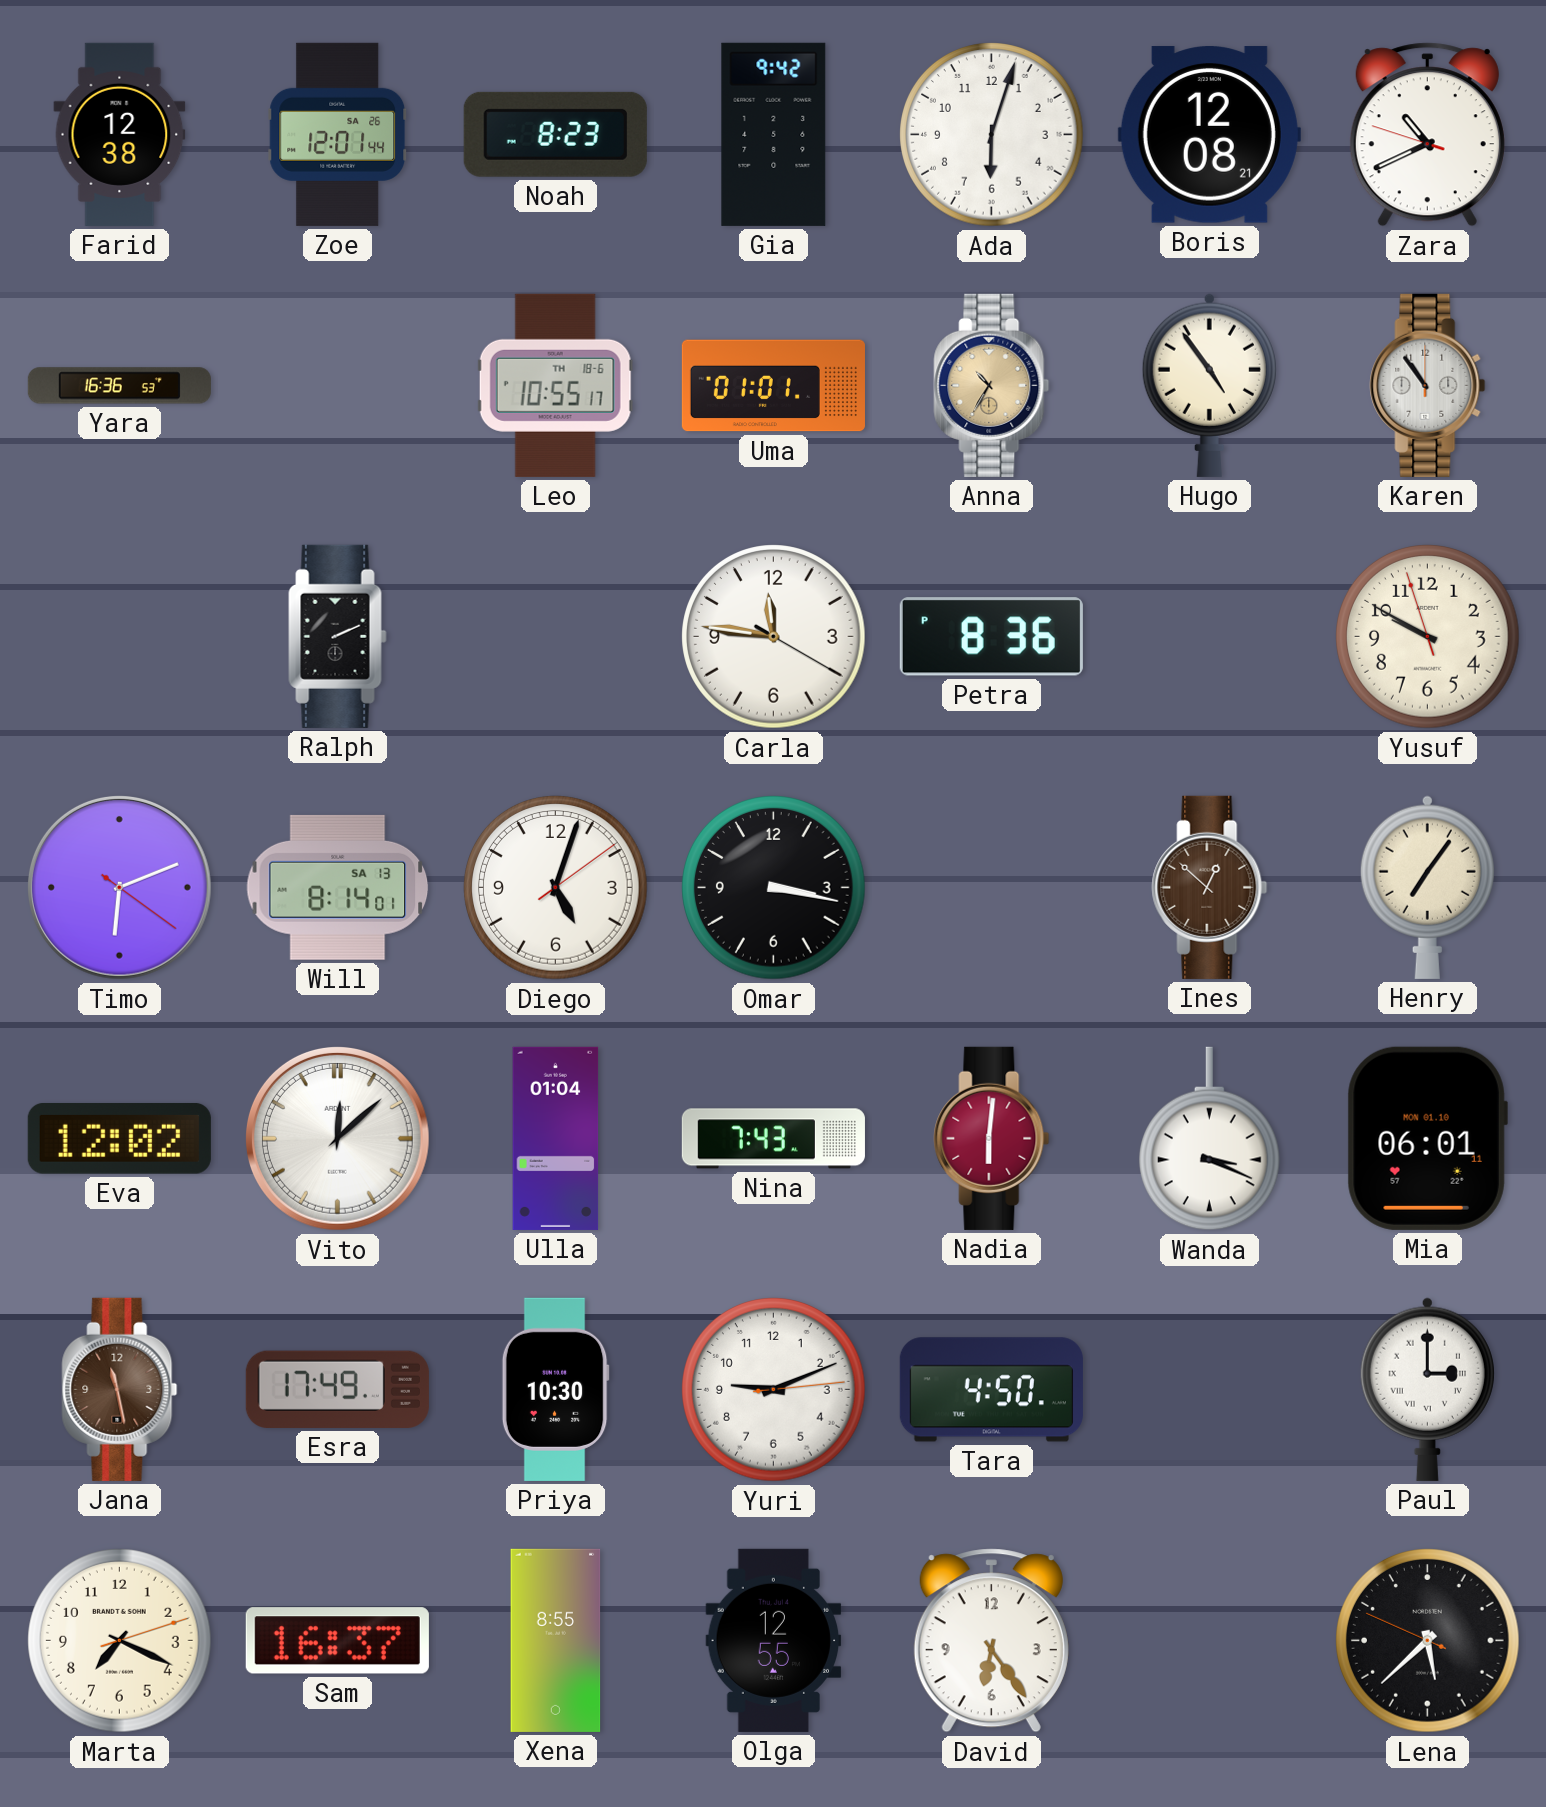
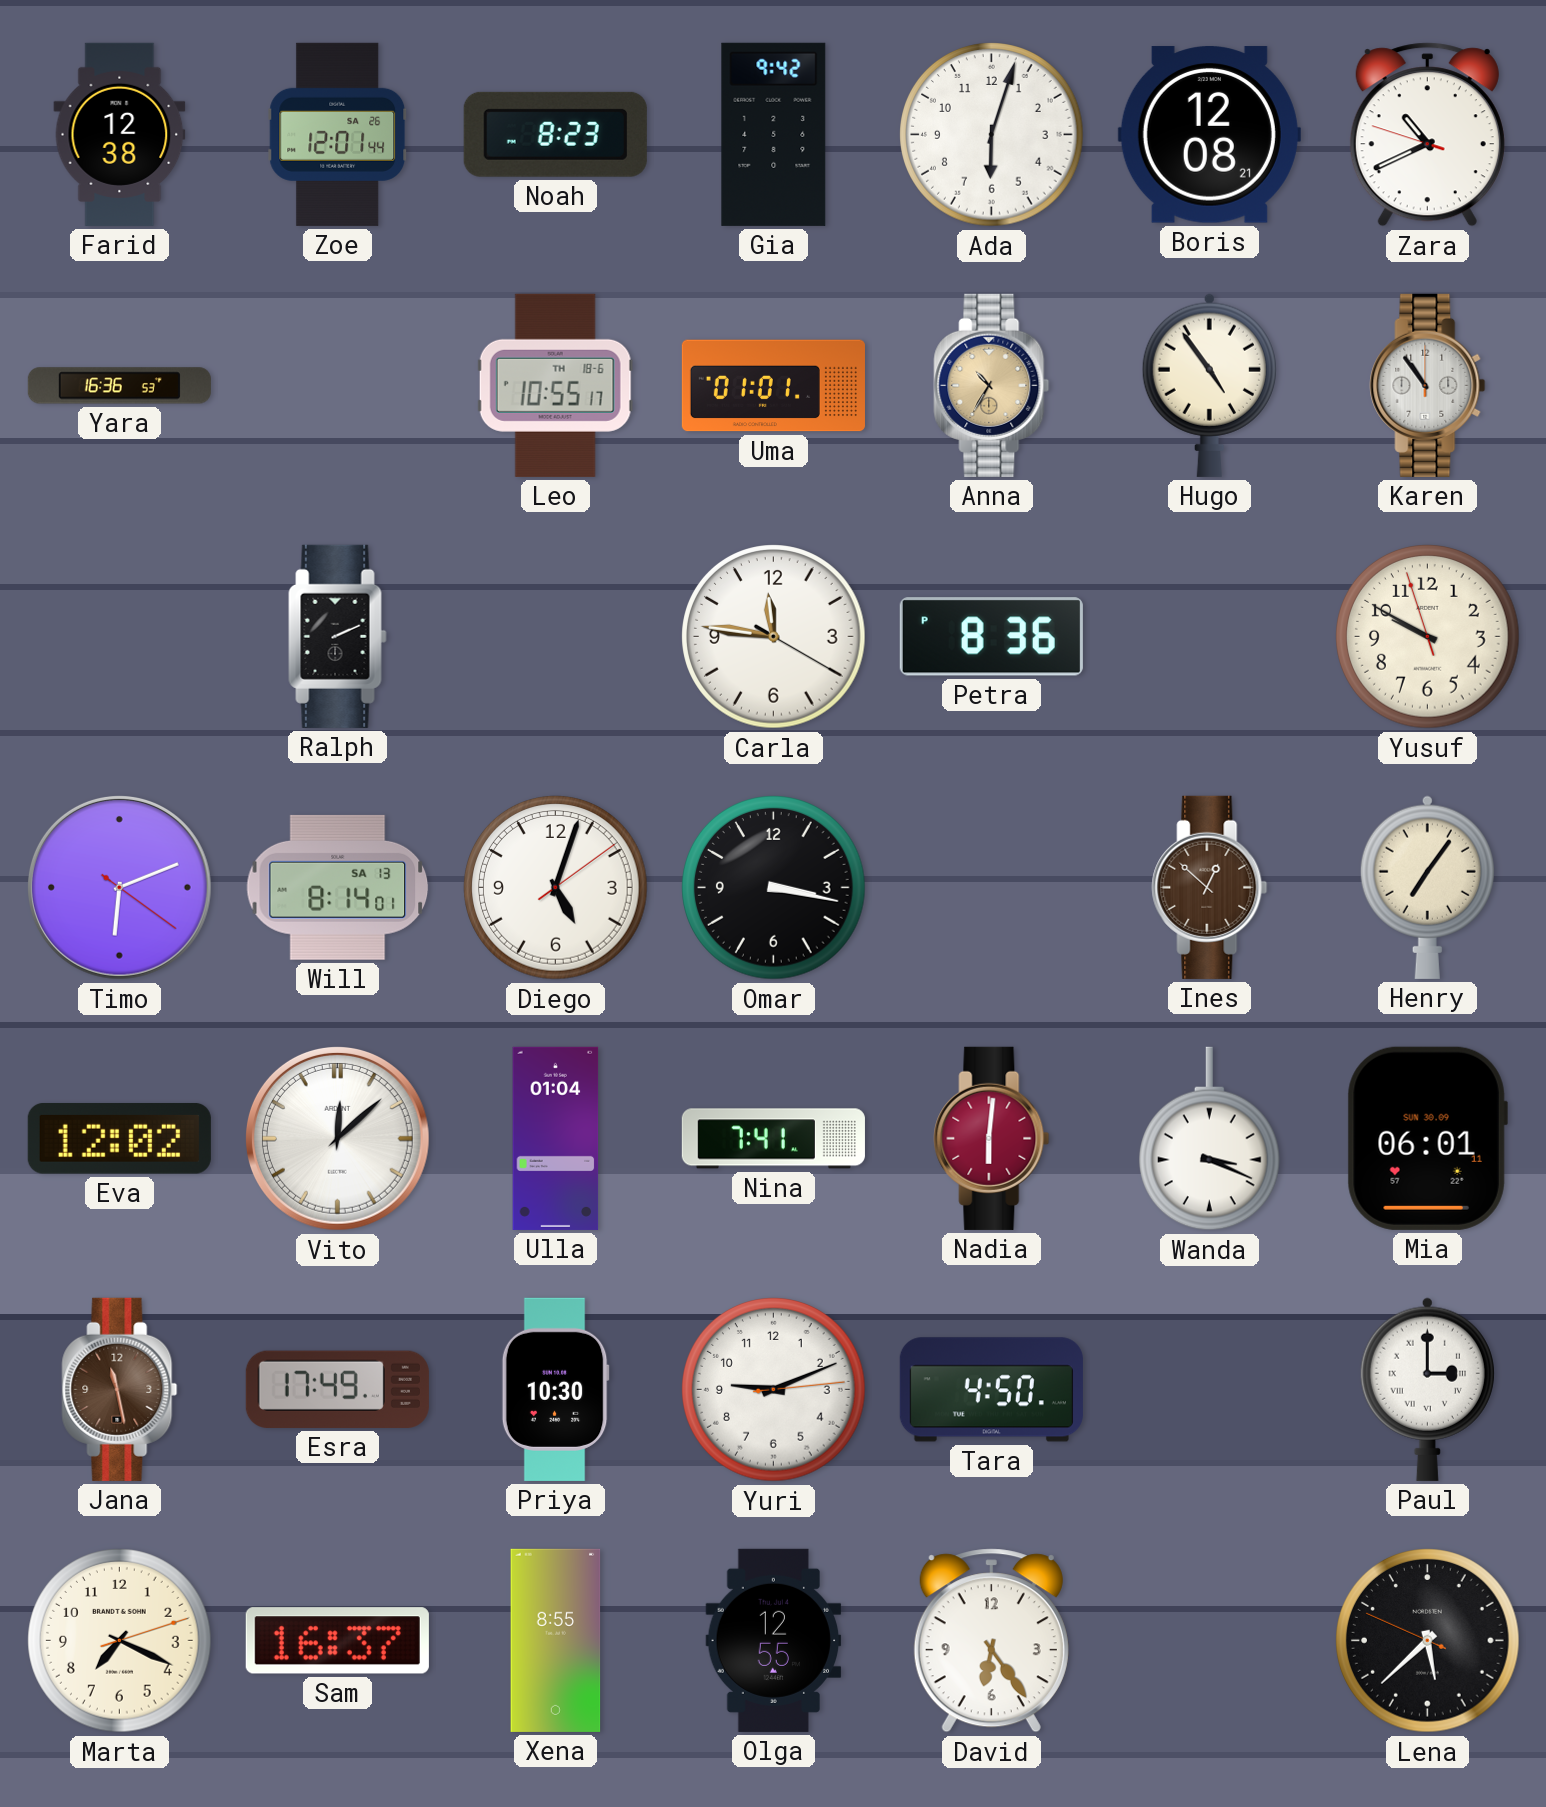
Nina: 7:43 -> 7:41
Mia date: MON 01.10 -> SUN 30.09
